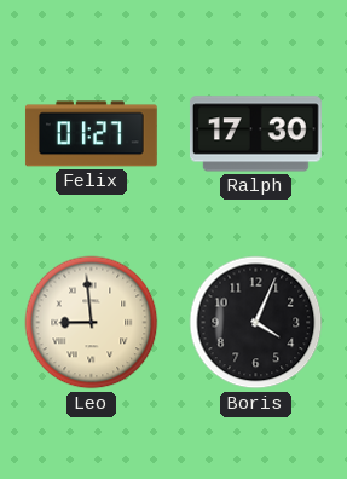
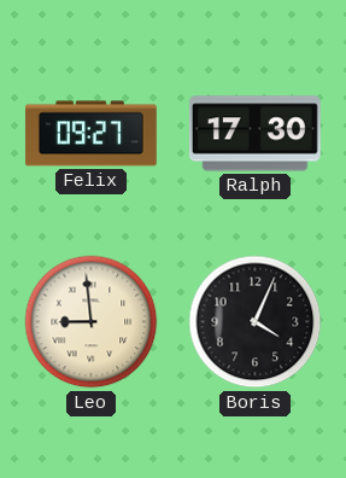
Felix: 01:27 -> 09:27
